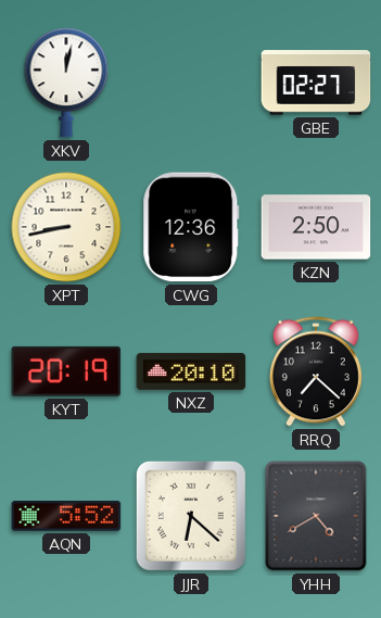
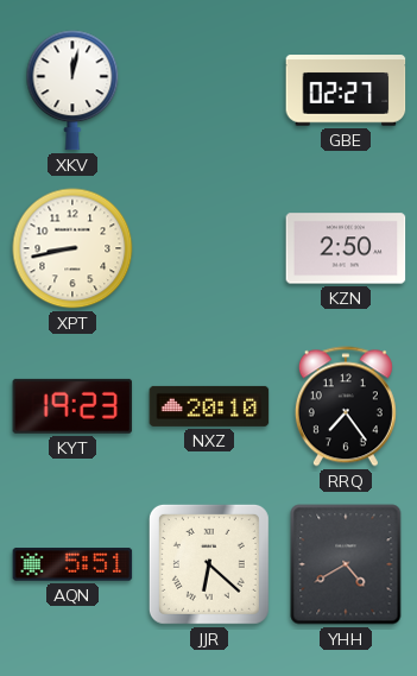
CWG: 12:36 -> none
KYT: 20:19 -> 19:23
RRQ: 7:22 -> 7:24
AQN: 5:52 -> 5:51
